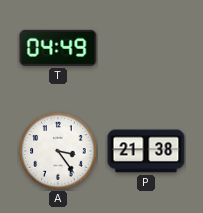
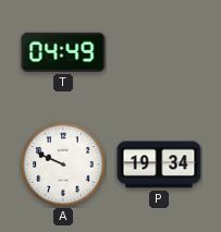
A: 3:24 -> 9:49
P: 21:38 -> 19:34
